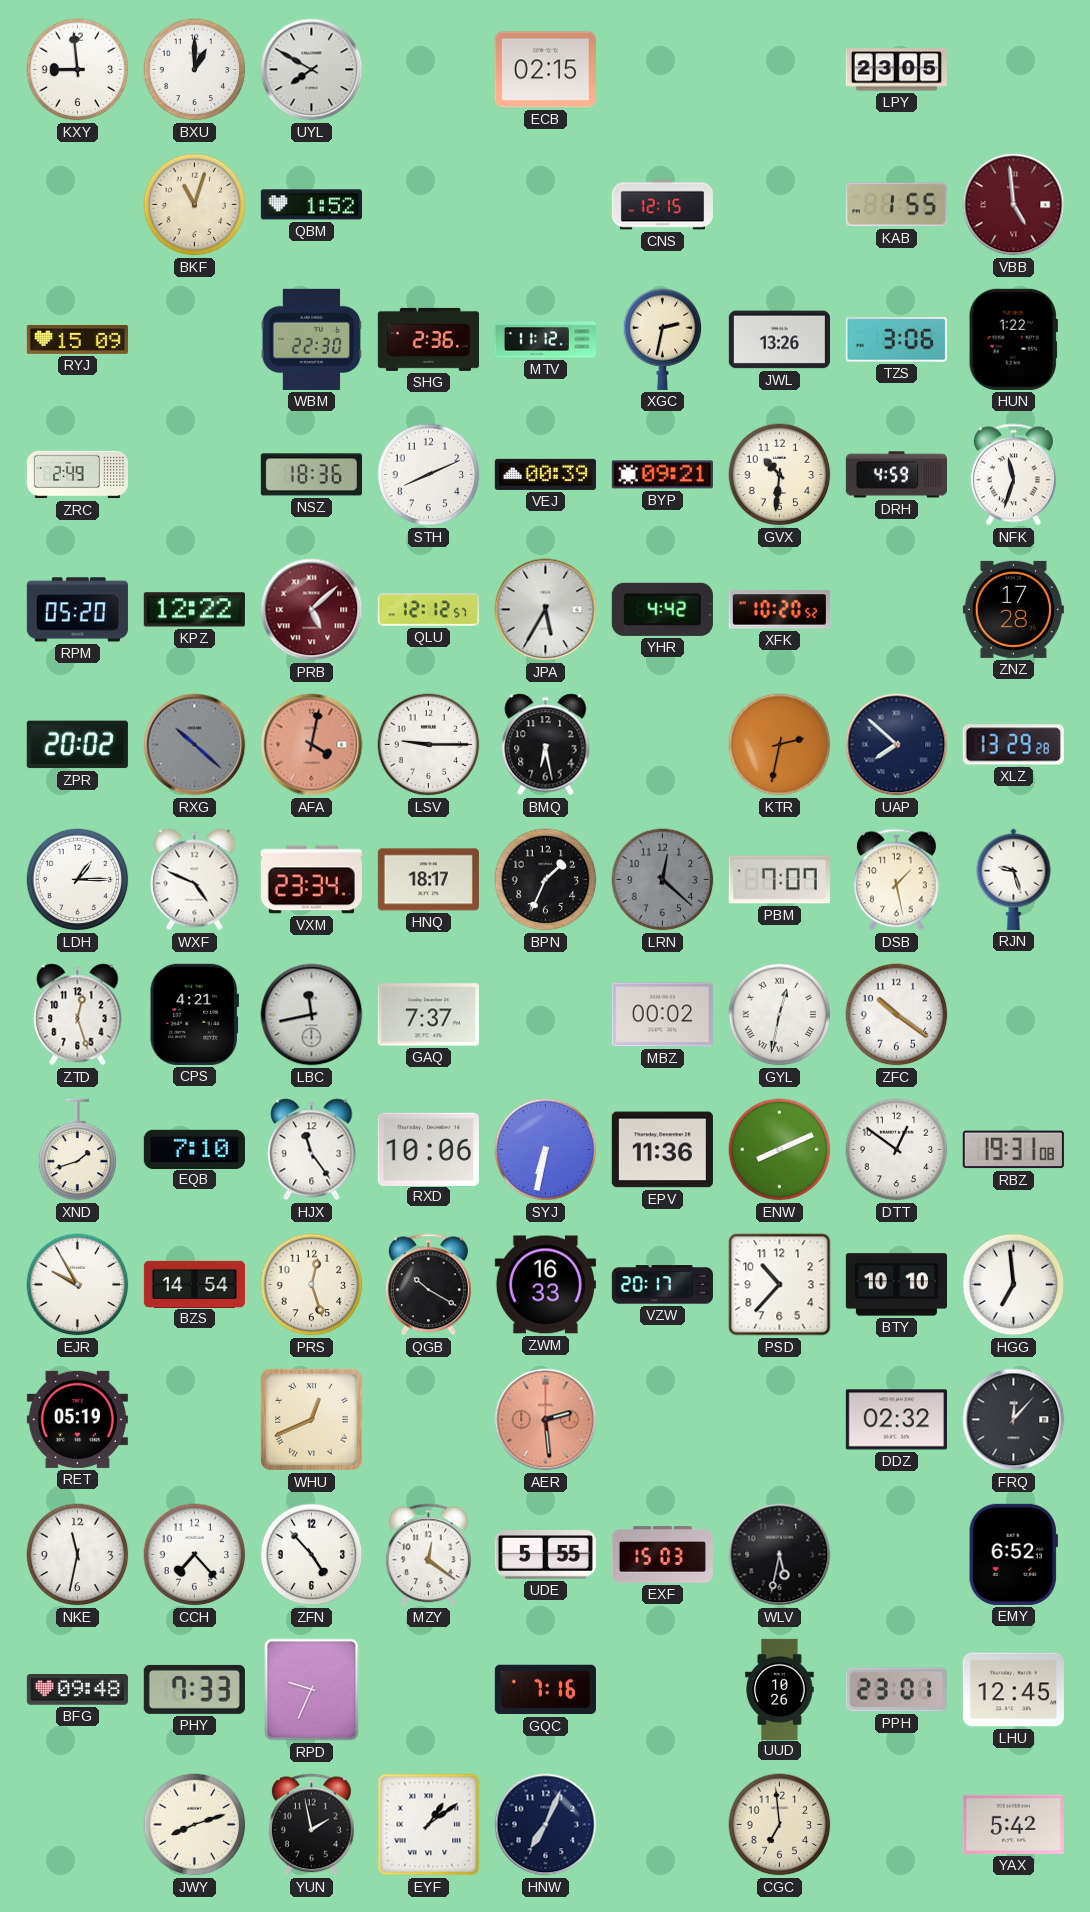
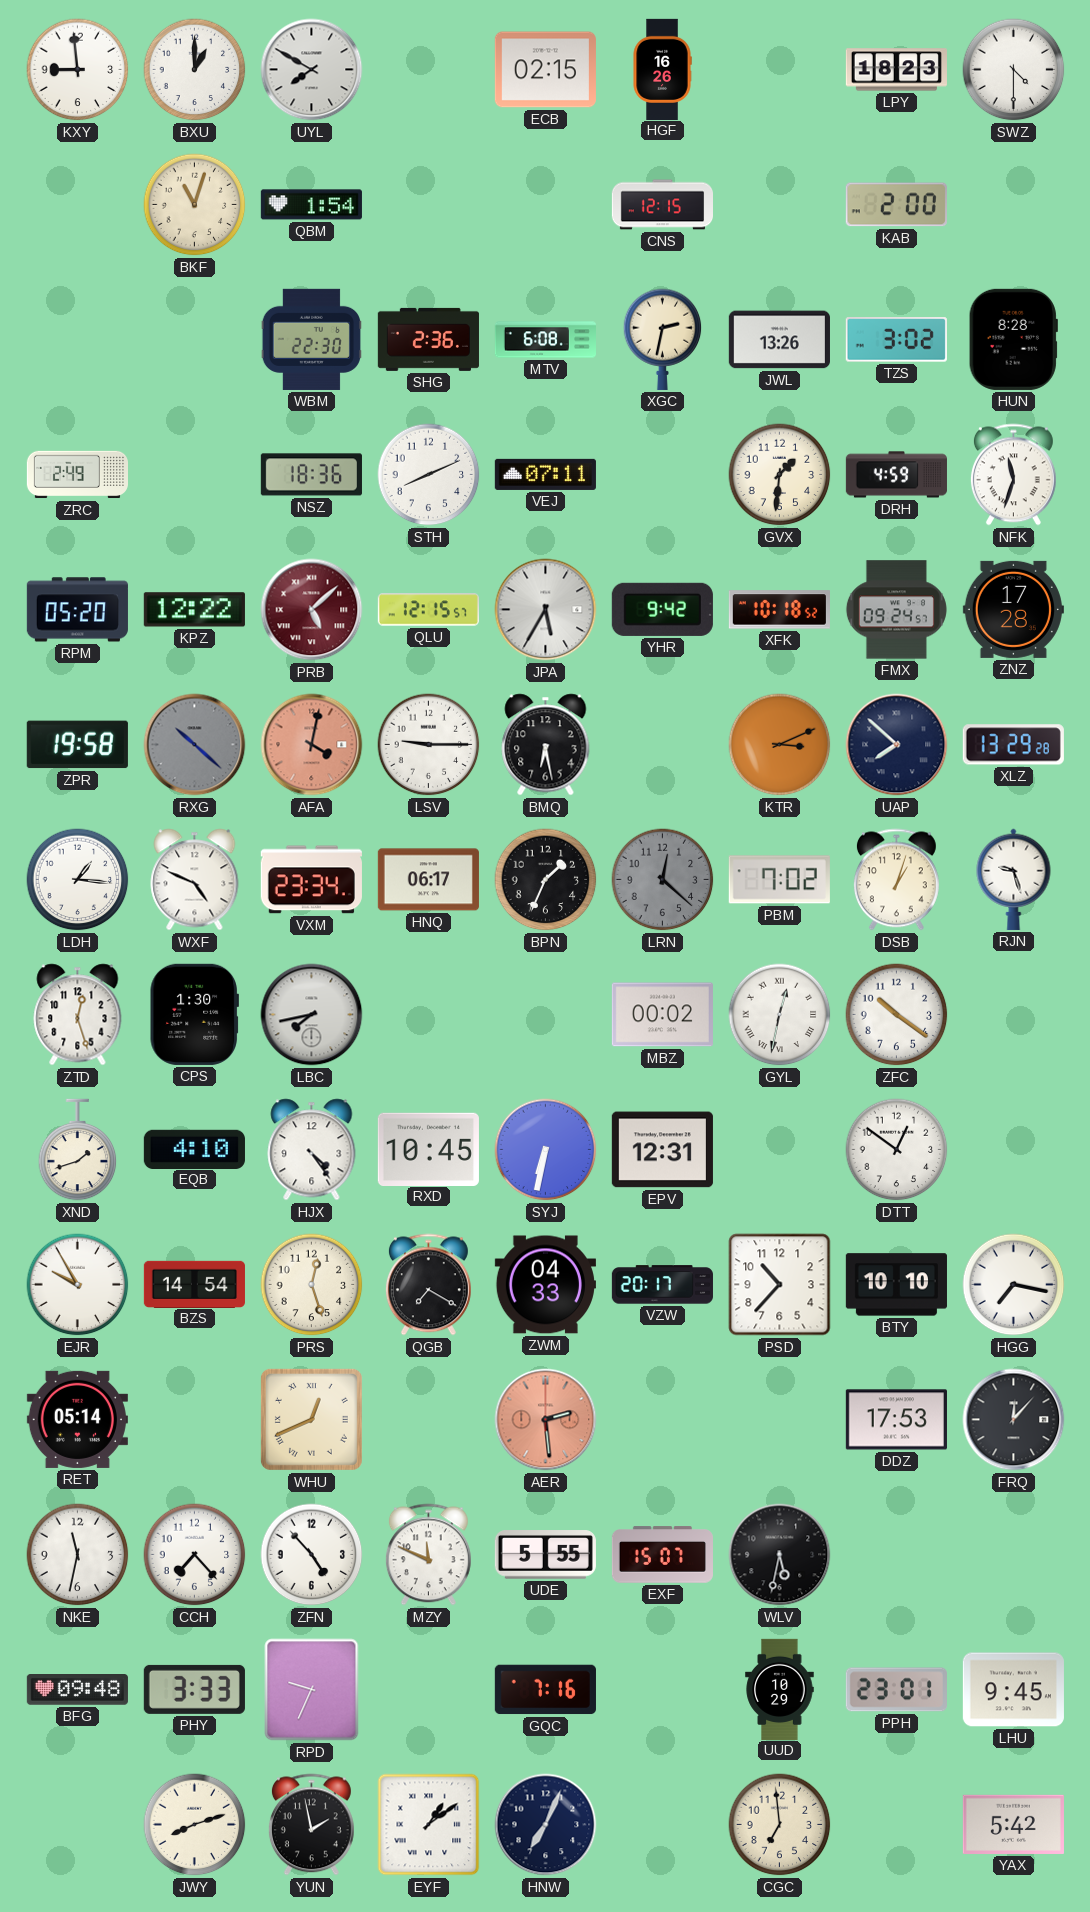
HGF: none -> 16:26
LPY: 23:05 -> 18:23
SWZ: none -> 4:30
QBM: 1:52 -> 1:54
KAB: 1:55 -> 2:00
VBB: 4:59 -> none
RYJ: 15:09 -> none
MTV: 11:12 -> 6:08
TZS: 3:06 -> 3:02
HUN: 1:22 -> 8:28
VEJ: 00:39 -> 07:11
BYP: 09:21 -> none
GVX: 10:31 -> 1:31
QLU: 12:12 -> 12:15
YHR: 4:42 -> 9:42
XFK: 10:20 -> 10:18
FMX: none -> 09:24
ZPR: 20:02 -> 19:58
KTR: 2:32 -> 3:11
LDH: 1:15 -> 1:16
HNQ: 18:17 -> 06:17
PBM: 7:07 -> 7:02
DSB: 1:28 -> 1:03
CPS: 4:21 -> 1:30
LBC: 11:43 -> 7:43
GAQ: 7:37 -> none
EQB: 7:10 -> 4:10
HJX: 11:24 -> 4:24
RXD: 10:06 -> 10:45
EPV: 11:36 -> 12:31
ENW: 8:11 -> none
RBZ: 19:31 -> none
QGB: 10:20 -> 7:20
ZWM: 16:33 -> 04:33
HGG: 6:59 -> 7:17
RET: 05:19 -> 05:14
DDZ: 02:32 -> 17:53
MZY: 12:21 -> 11:49
EXF: 15:03 -> 15:07
EMY: 6:52 -> none
PHY: 7:33 -> 3:33
UUD: 10:26 -> 10:29
LHU: 12:45 -> 9:45
